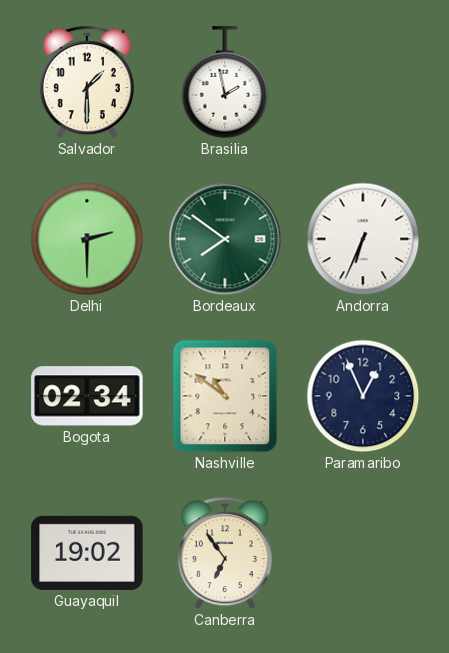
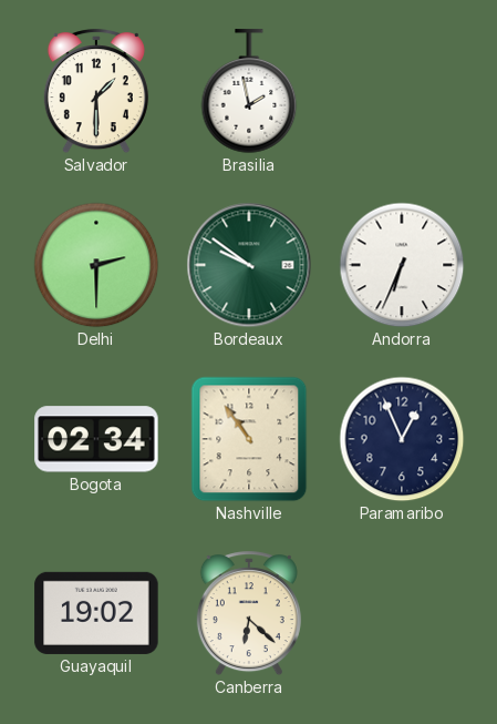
Bordeaux: 7:51 -> 9:51
Nashville: 10:51 -> 10:54
Canberra: 6:54 -> 6:22
